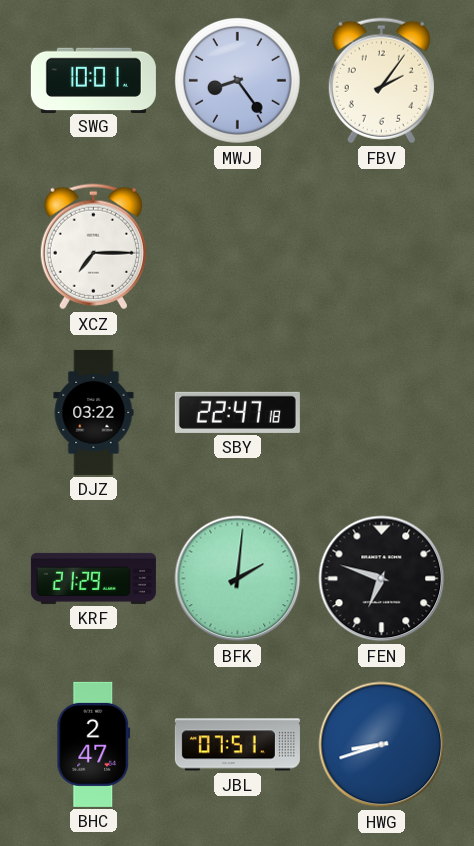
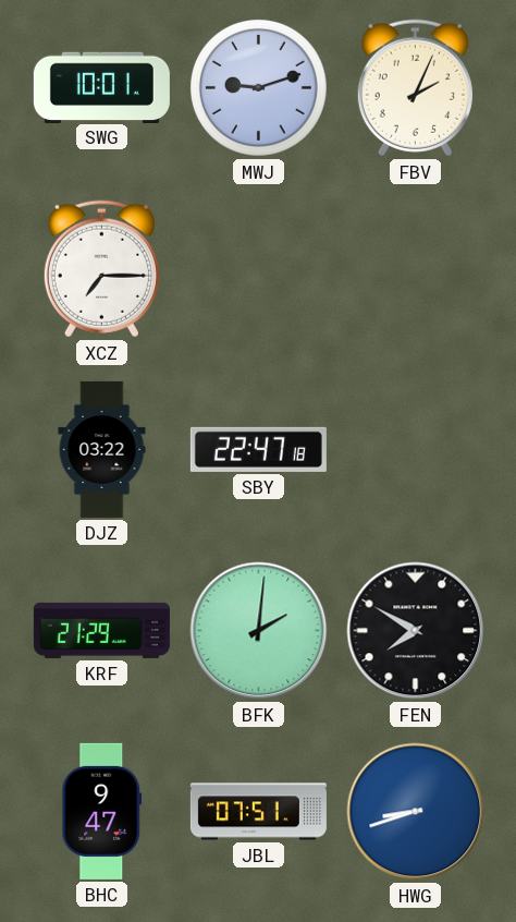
MWJ: 8:24 -> 9:12
FBV: 2:06 -> 2:04
FEN: 6:48 -> 7:50
BHC: 2:47 -> 9:47
